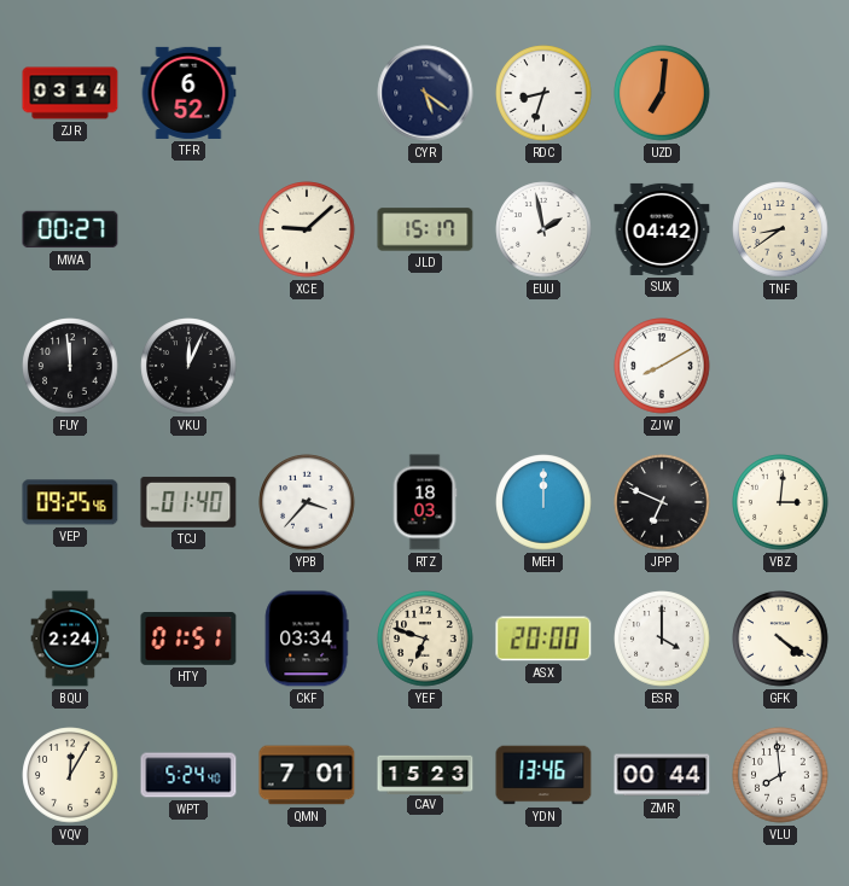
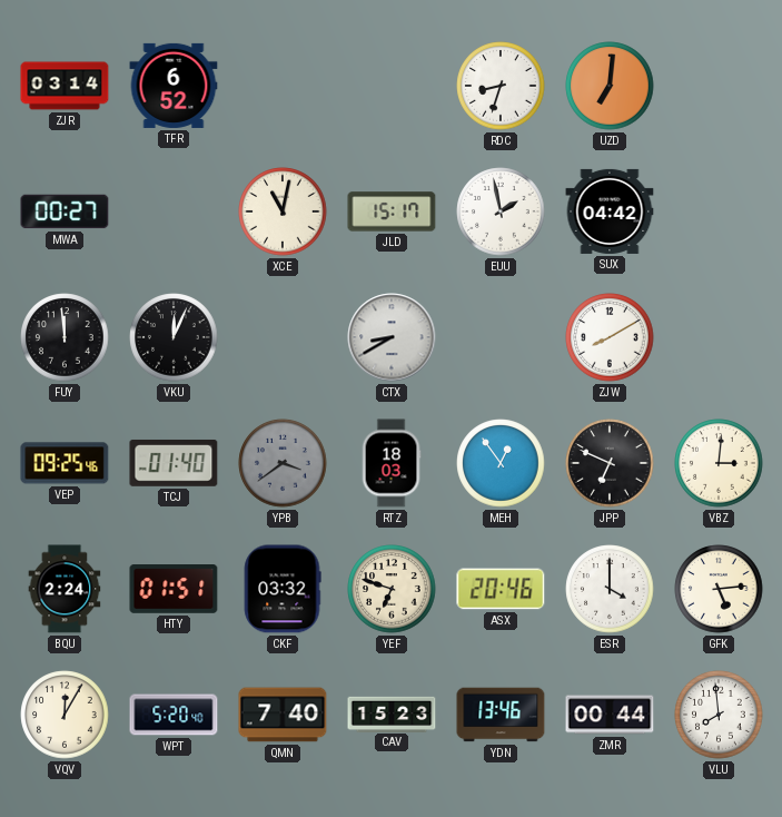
CYR: 5:21 -> none
XCE: 9:08 -> 11:02
TNF: 8:39 -> none
CTX: none -> 8:40
YPB: 3:37 -> 3:39
YPB dial: white -> grey
MEH: 12:00 -> 12:54
CKF: 03:34 -> 03:32
ASX: 20:00 -> 20:46
GFK: 4:21 -> 5:14
WPT: 5:24 -> 5:20
QMN: 7:01 -> 7:40
